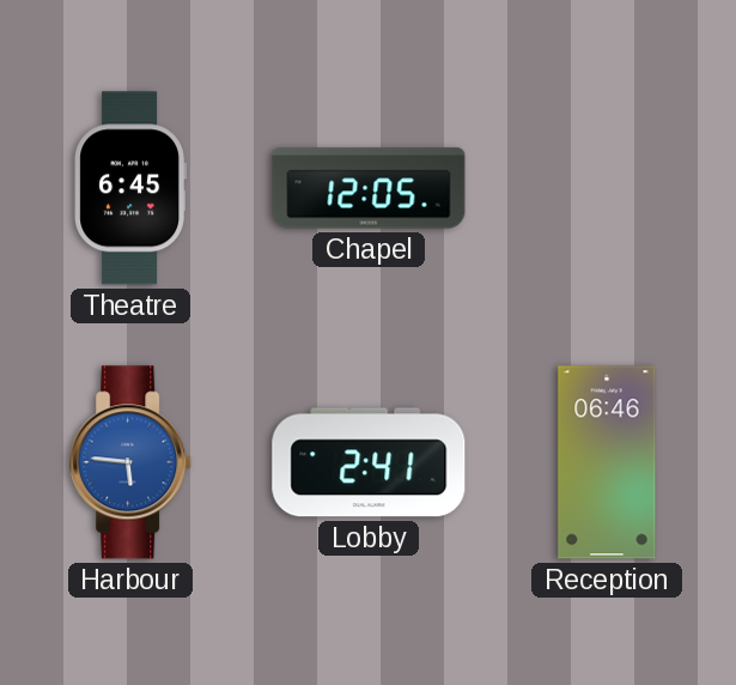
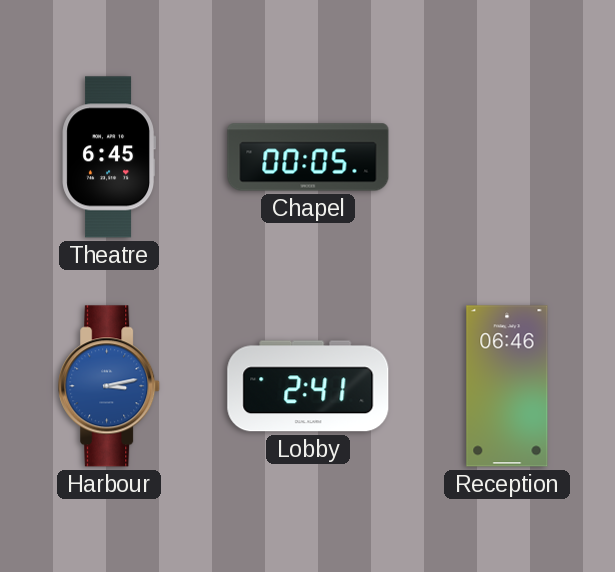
Chapel: 12:05 -> 00:05
Harbour: 5:46 -> 3:13
